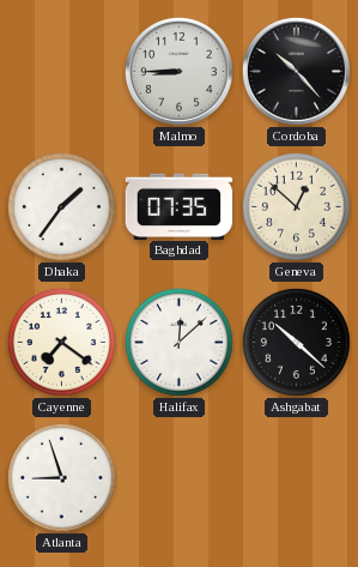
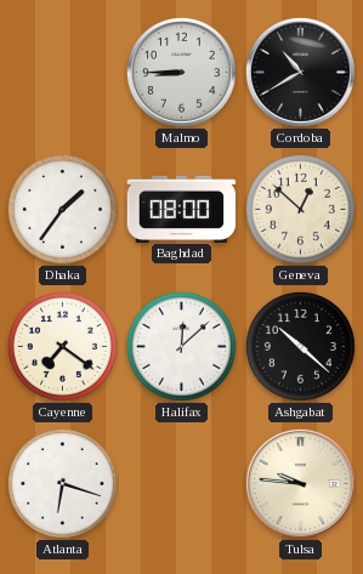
Cordoba: 10:23 -> 10:40
Baghdad: 07:35 -> 08:00
Atlanta: 8:57 -> 6:18
Tulsa: none -> 9:46
